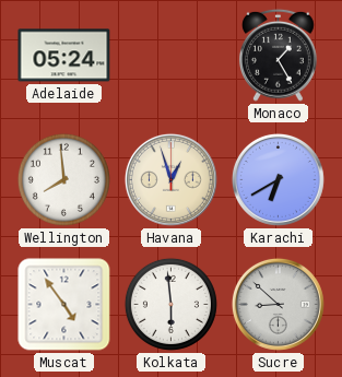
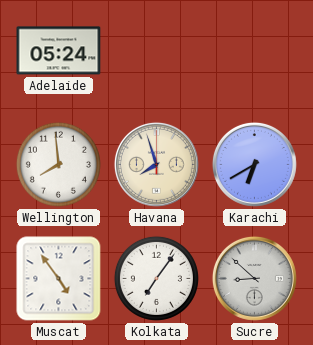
Monaco: 1:25 -> none
Havana: 12:57 -> 7:57
Kolkata: 5:59 -> 7:06
